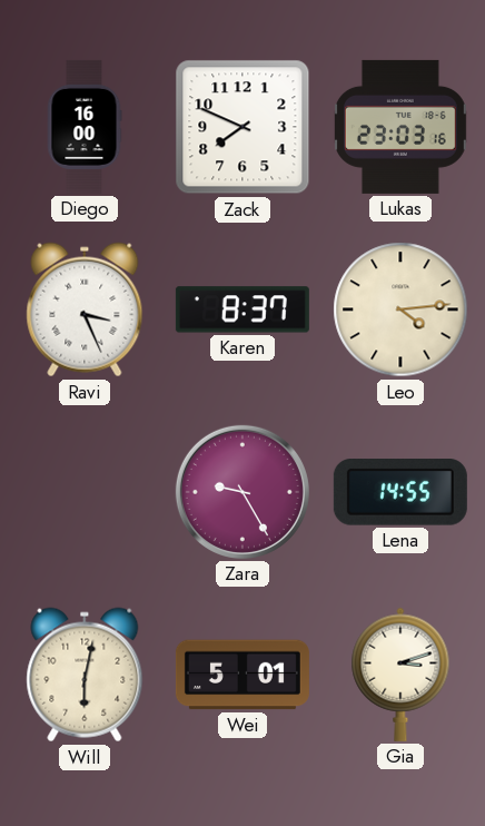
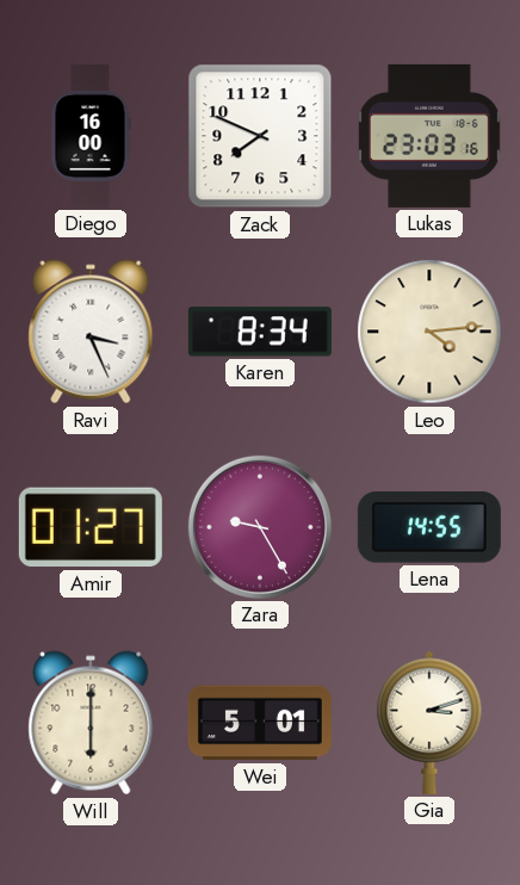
Karen: 8:37 -> 8:34
Amir: none -> 01:27
Will: 6:02 -> 6:00
